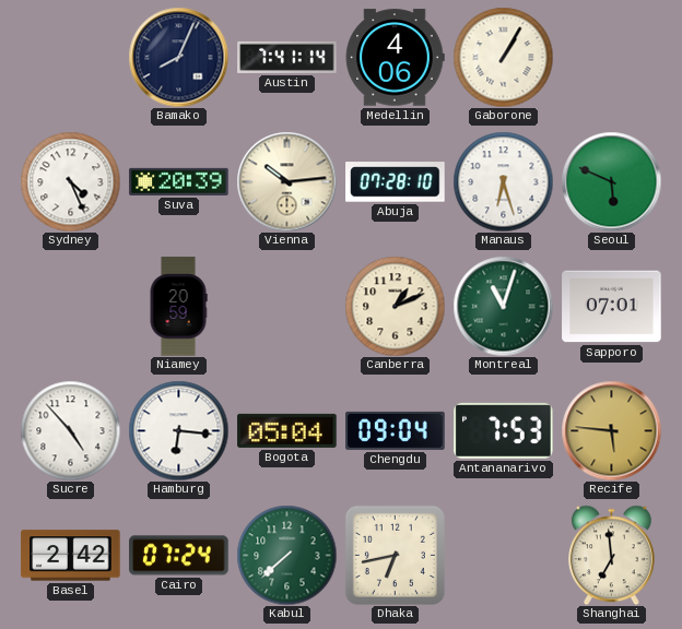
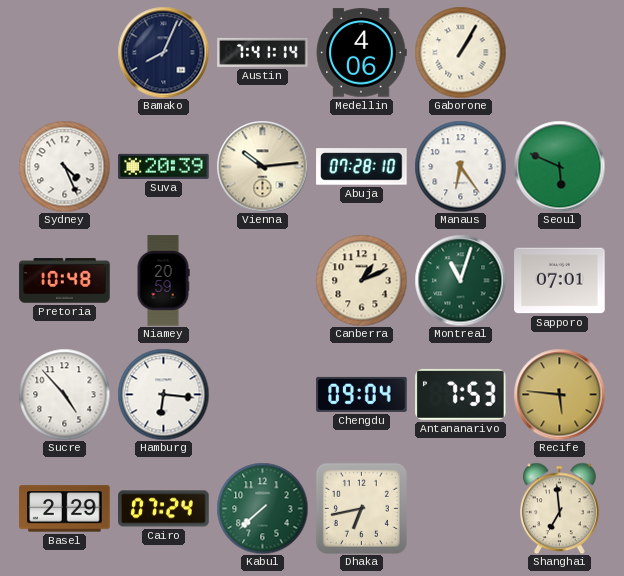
Manaus: 6:27 -> 6:24
Pretoria: none -> 10:48
Bogota: 05:04 -> none
Basel: 2:42 -> 2:29
